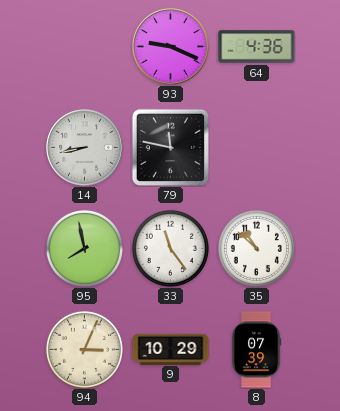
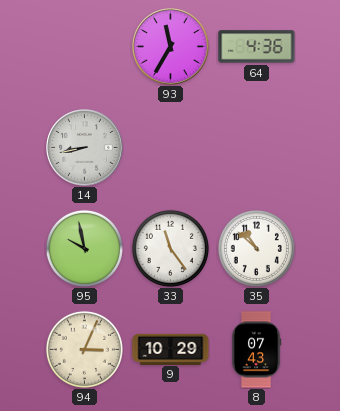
93: 9:19 -> 11:35
79: 11:47 -> none
95: 7:58 -> 9:58
8: 07:39 -> 07:43
